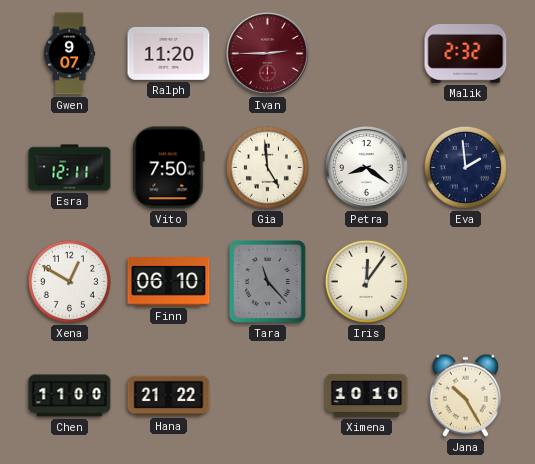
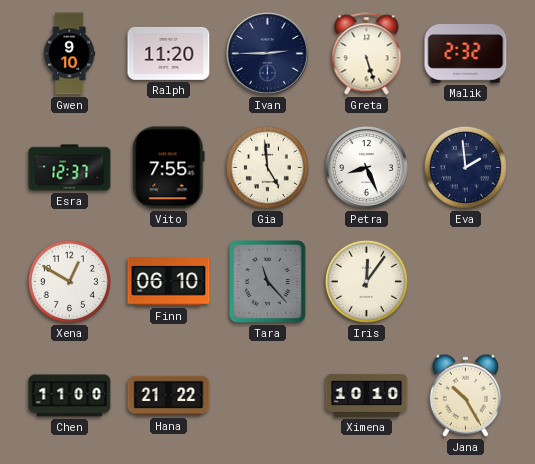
Gwen: 9:07 -> 9:10
Ivan dial: burgundy -> navy
Greta: none -> 5:27
Esra: 12:11 -> 12:37
Vito: 7:50 -> 7:55
Petra: 8:21 -> 8:26
